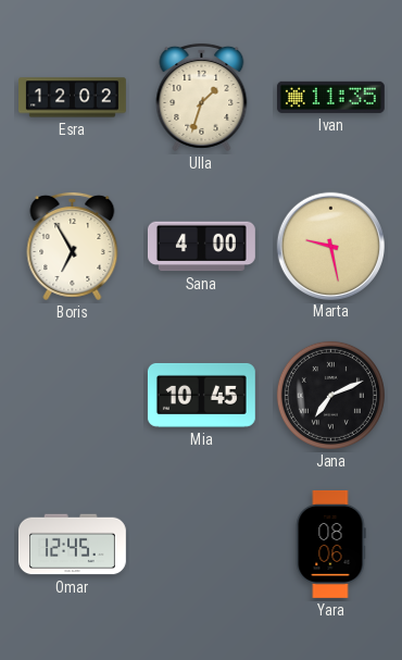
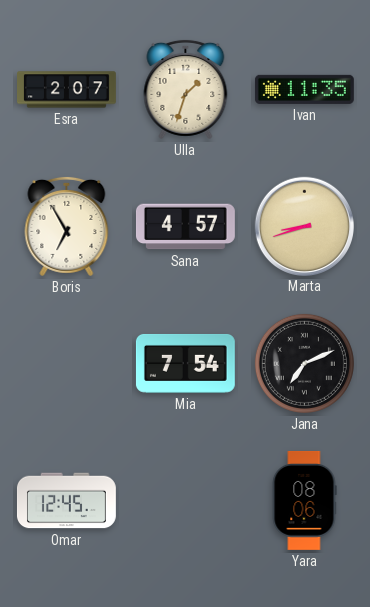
Esra: 12:02 -> 2:07
Sana: 4:00 -> 4:57
Marta: 9:28 -> 8:42
Mia: 10:45 -> 7:54
